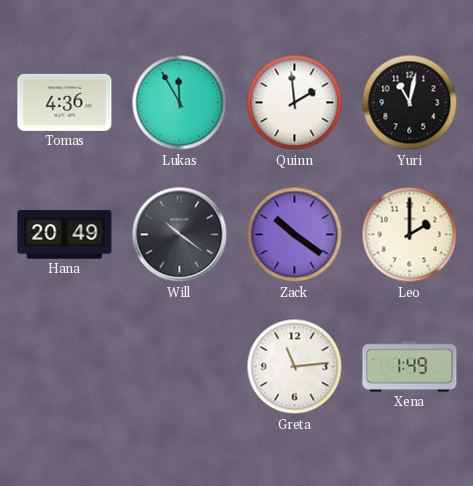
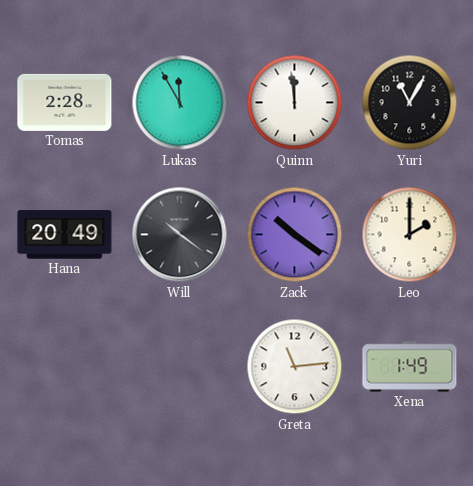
Tomas: 4:36 -> 2:28
Quinn: 1:59 -> 11:59
Yuri: 11:02 -> 11:05
